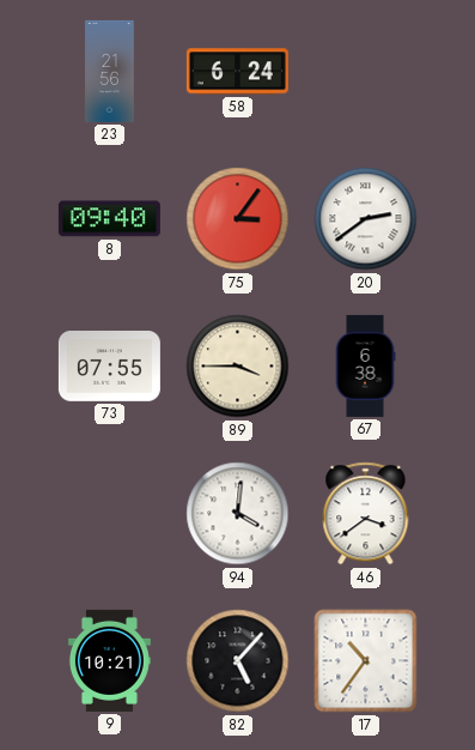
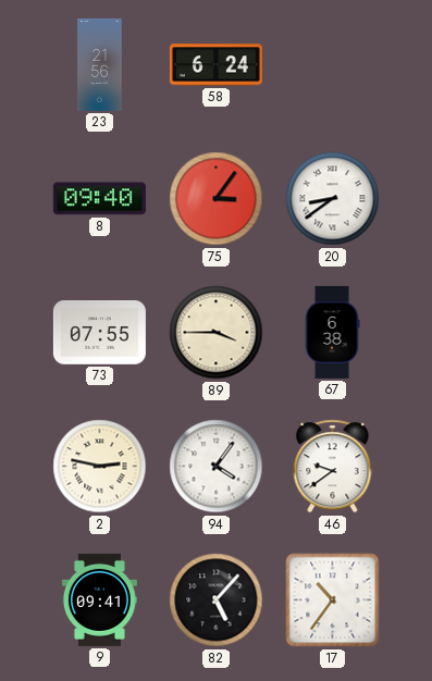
20: 2:39 -> 8:39
2: none -> 2:47
94: 4:01 -> 4:06
46: 3:39 -> 9:39
9: 10:21 -> 09:41
